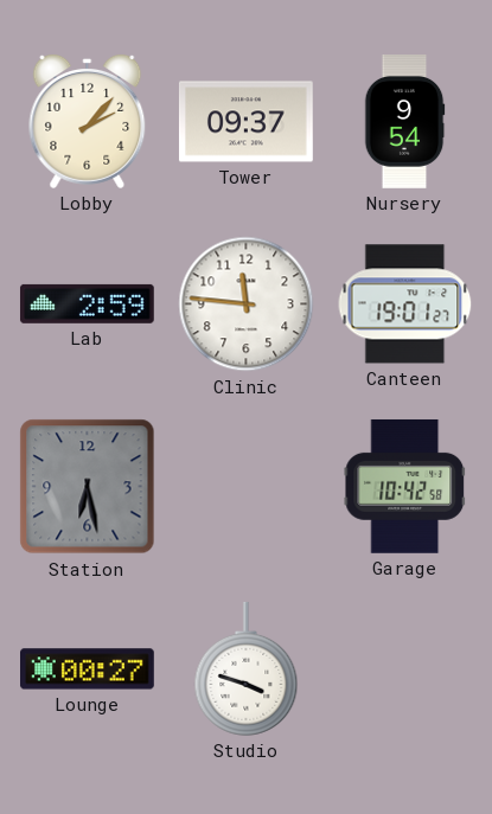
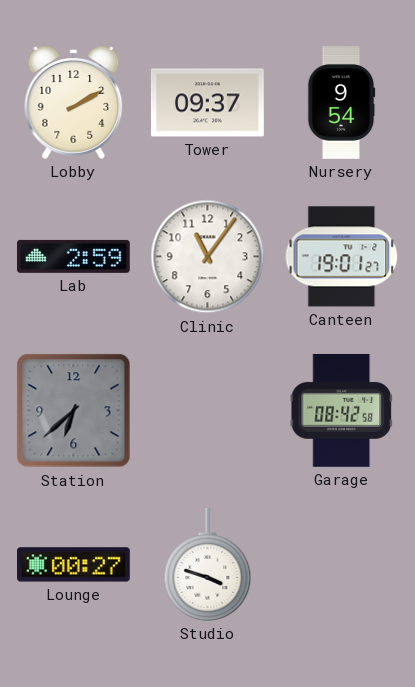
Lobby: 2:07 -> 2:10
Clinic: 11:46 -> 11:06
Station: 6:28 -> 6:38
Garage: 10:42 -> 08:42
